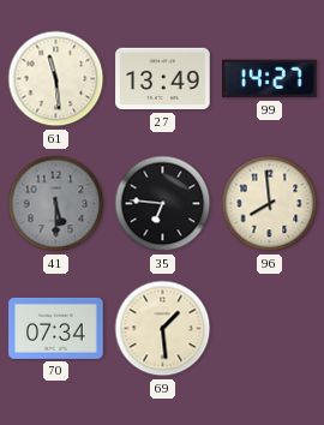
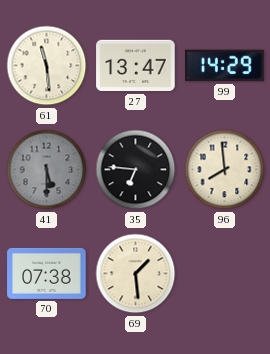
27: 13:49 -> 13:47
99: 14:27 -> 14:29
70: 07:34 -> 07:38
